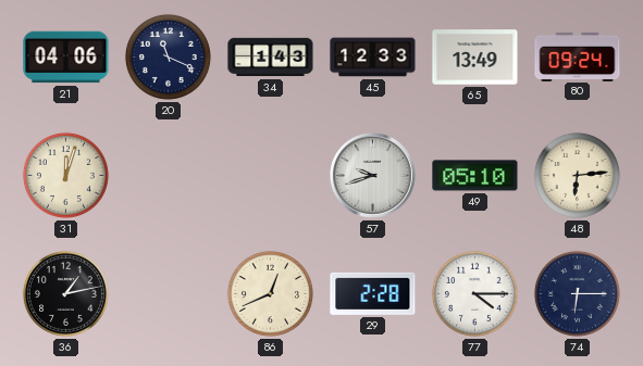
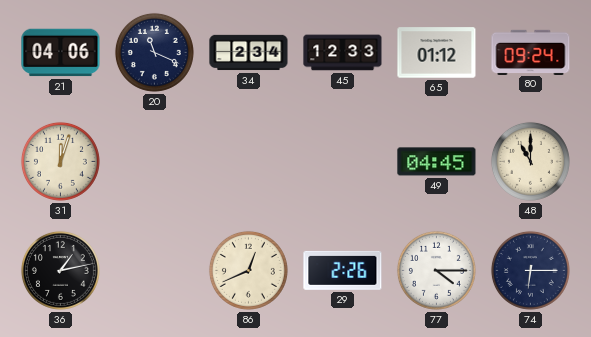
34: 1:43 -> 2:34
65: 13:49 -> 01:12
57: 9:42 -> none
49: 05:10 -> 04:45
48: 6:14 -> 11:00
29: 2:28 -> 2:26
